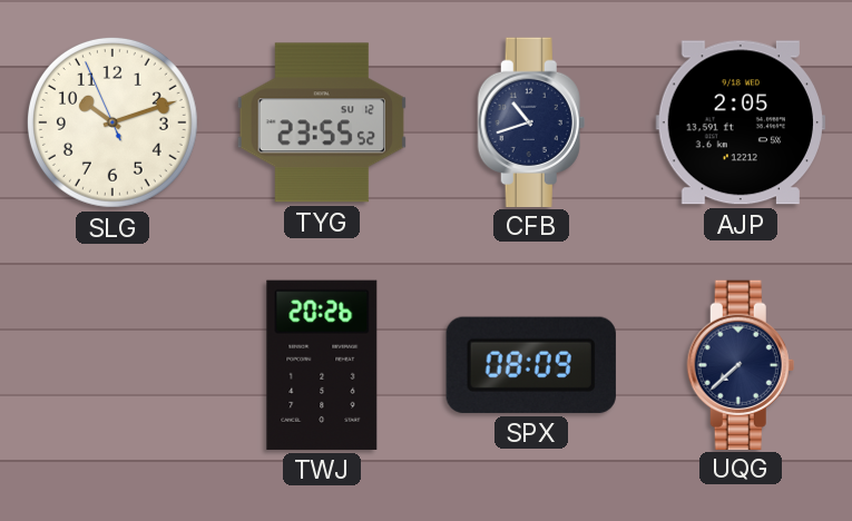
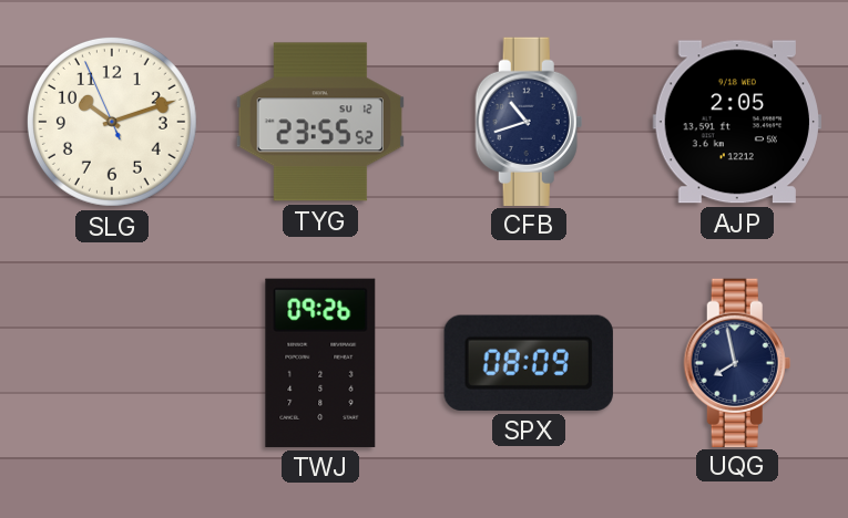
TWJ: 20:26 -> 09:26
UQG: 7:38 -> 7:58
